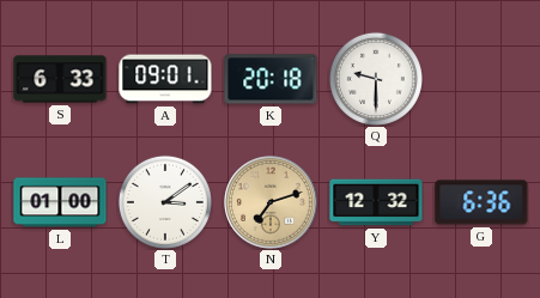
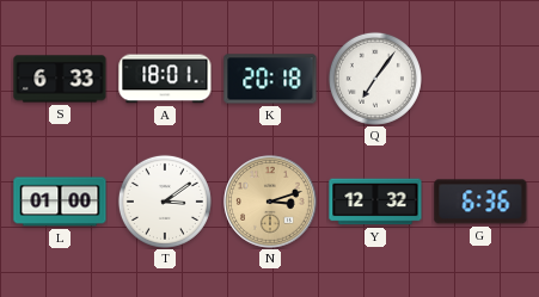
A: 09:01 -> 18:01
Q: 9:30 -> 7:06
N: 7:12 -> 3:12
